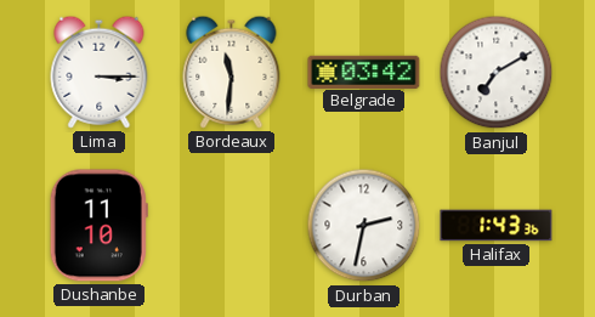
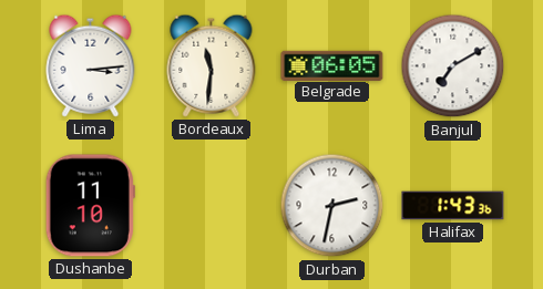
Lima: 3:15 -> 3:14
Belgrade: 03:42 -> 06:05
